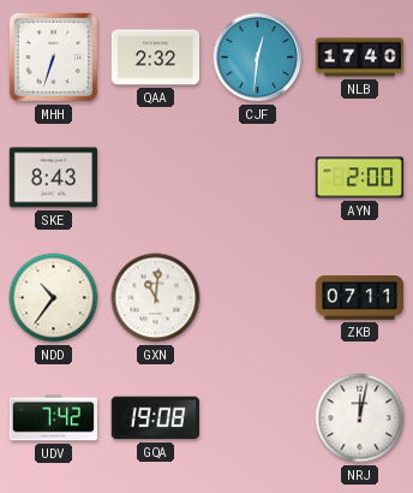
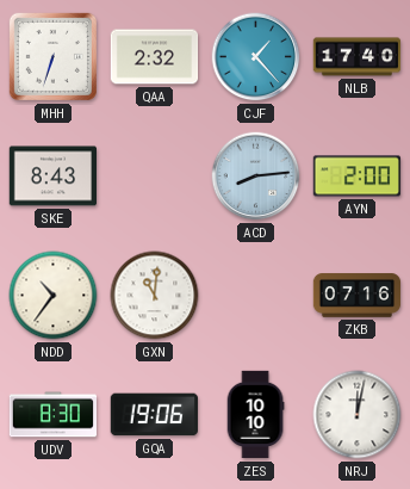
CJF: 12:31 -> 1:23
ACD: none -> 8:14
ZKB: 07:11 -> 07:16
UDV: 7:42 -> 8:30
GQA: 19:08 -> 19:06
ZES: none -> 10:10
